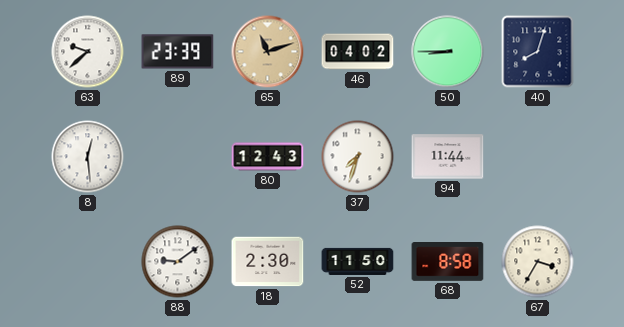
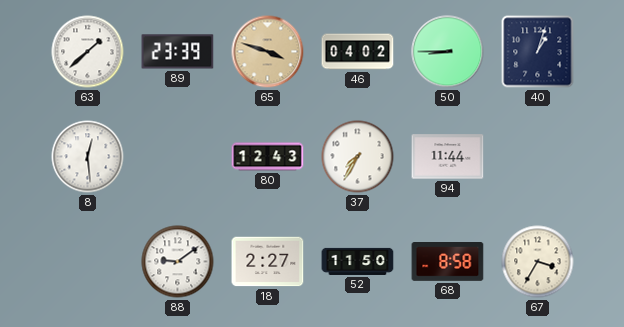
63: 9:38 -> 1:38
65: 11:12 -> 3:48
40: 8:03 -> 1:03
37: 7:33 -> 7:35
18: 2:30 -> 2:27
